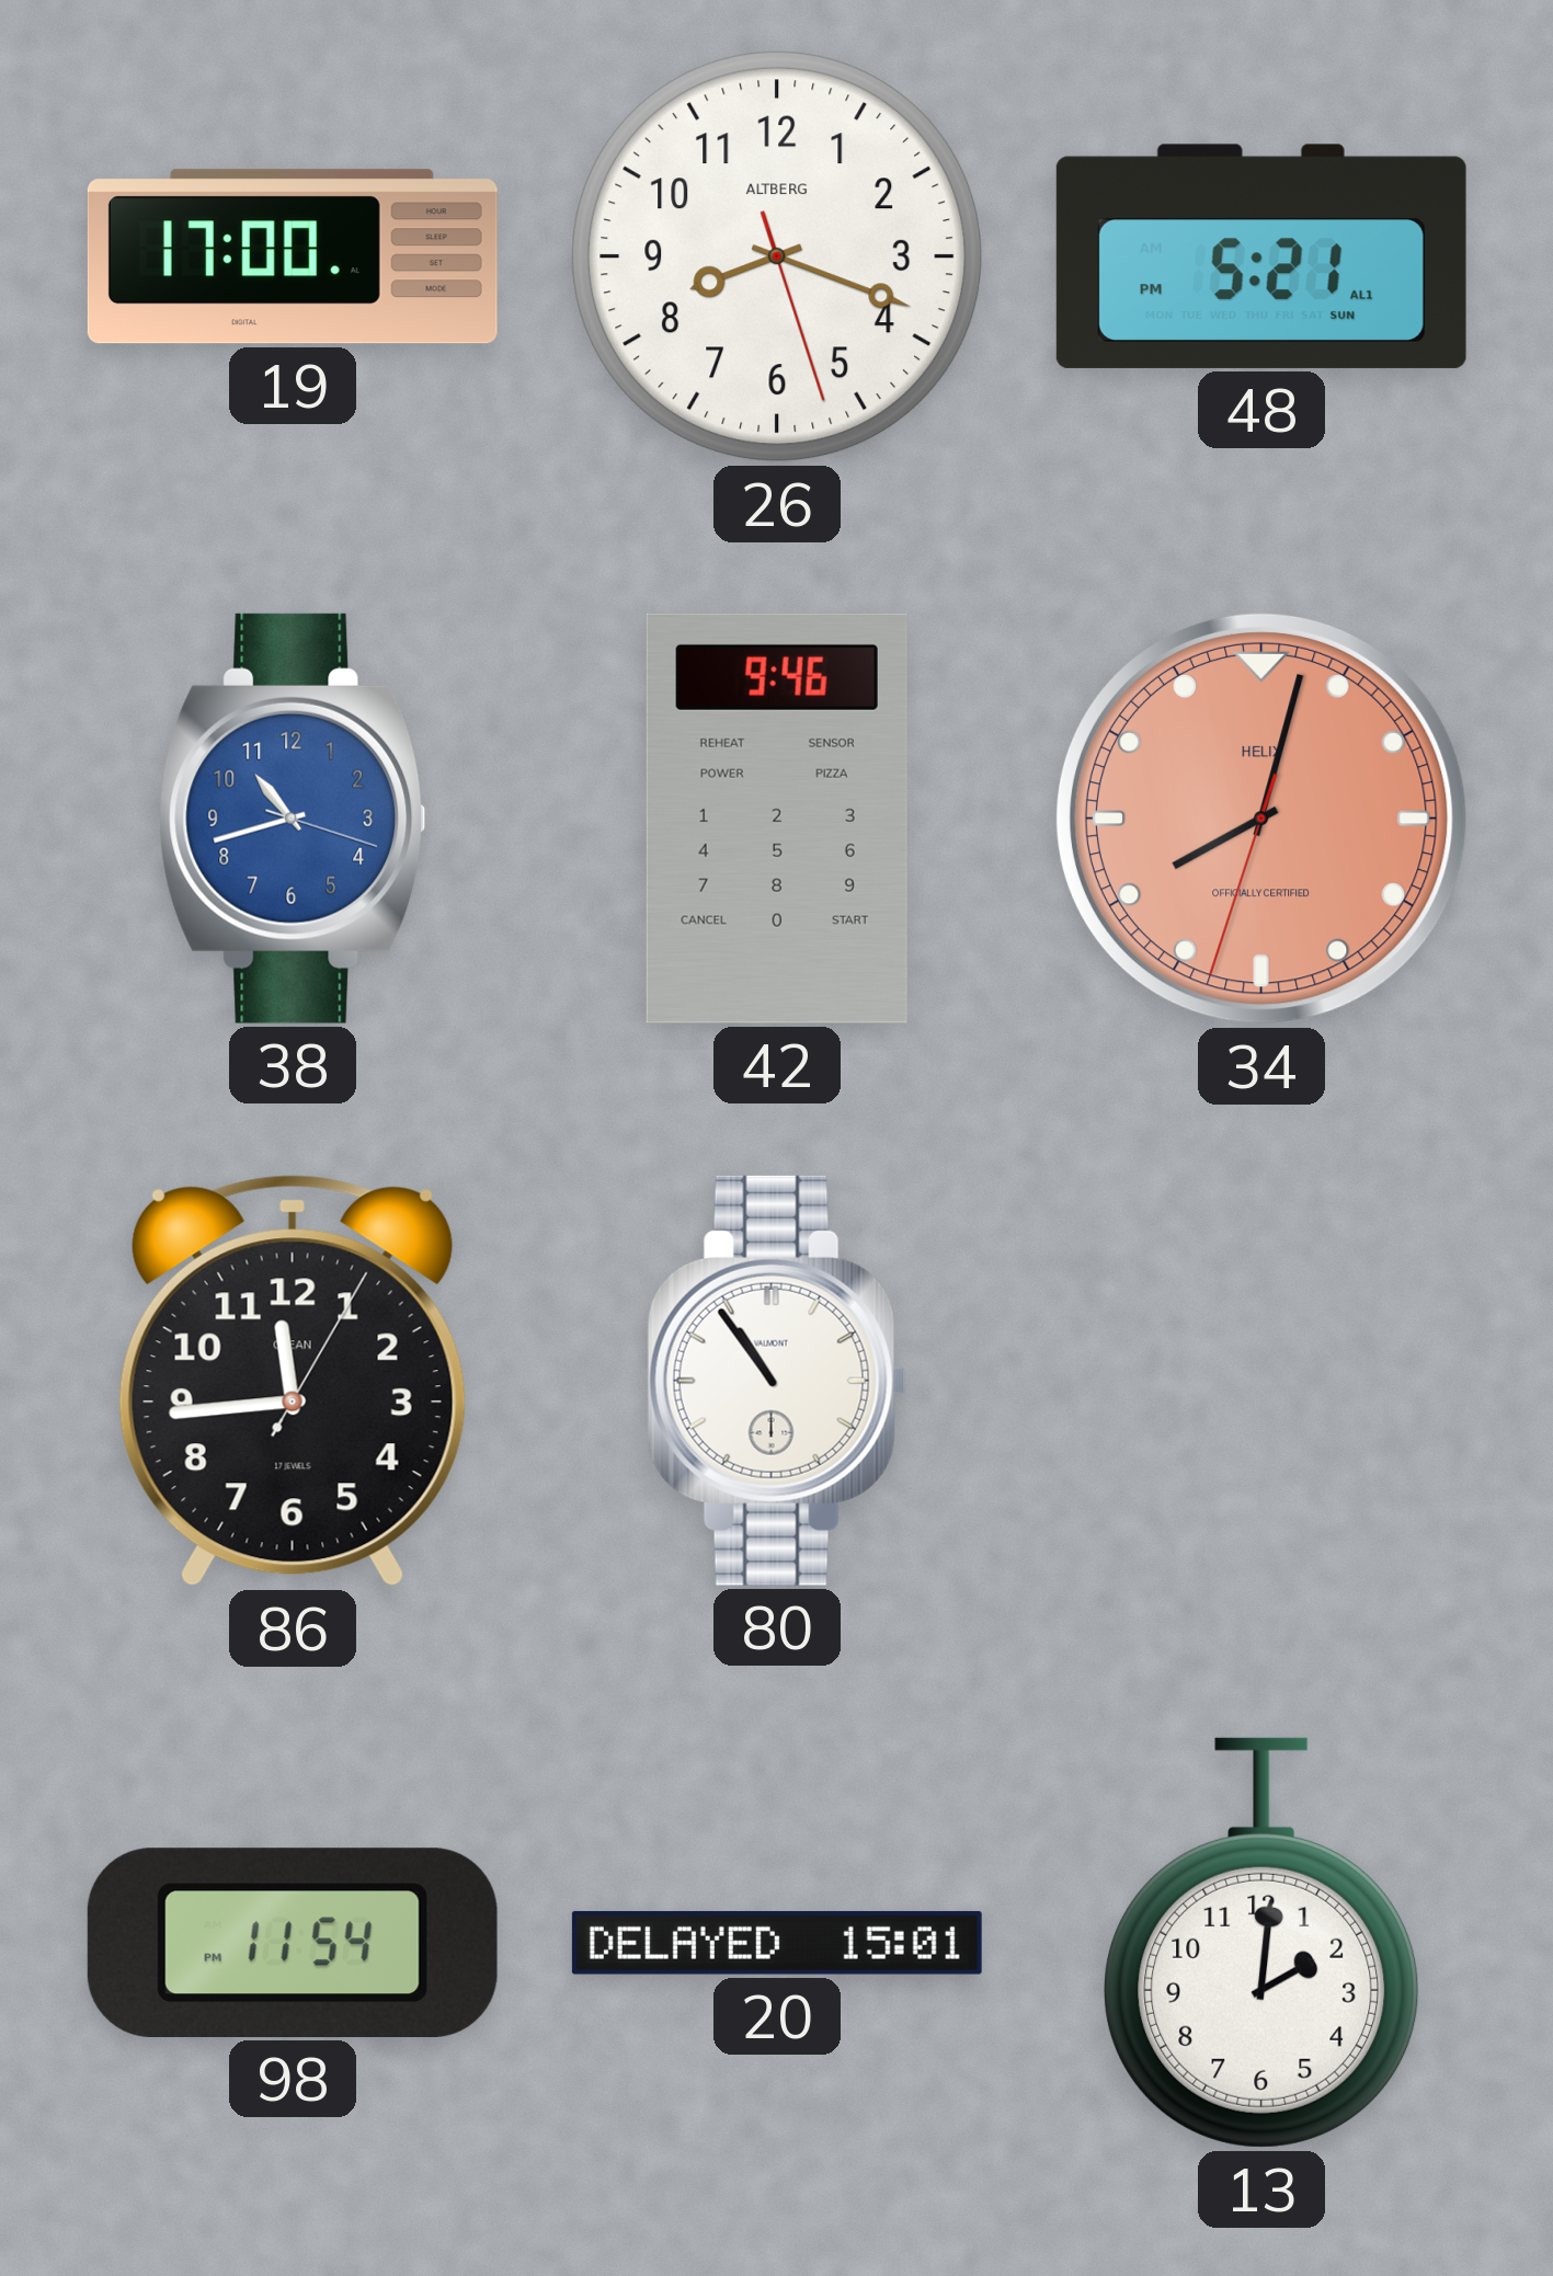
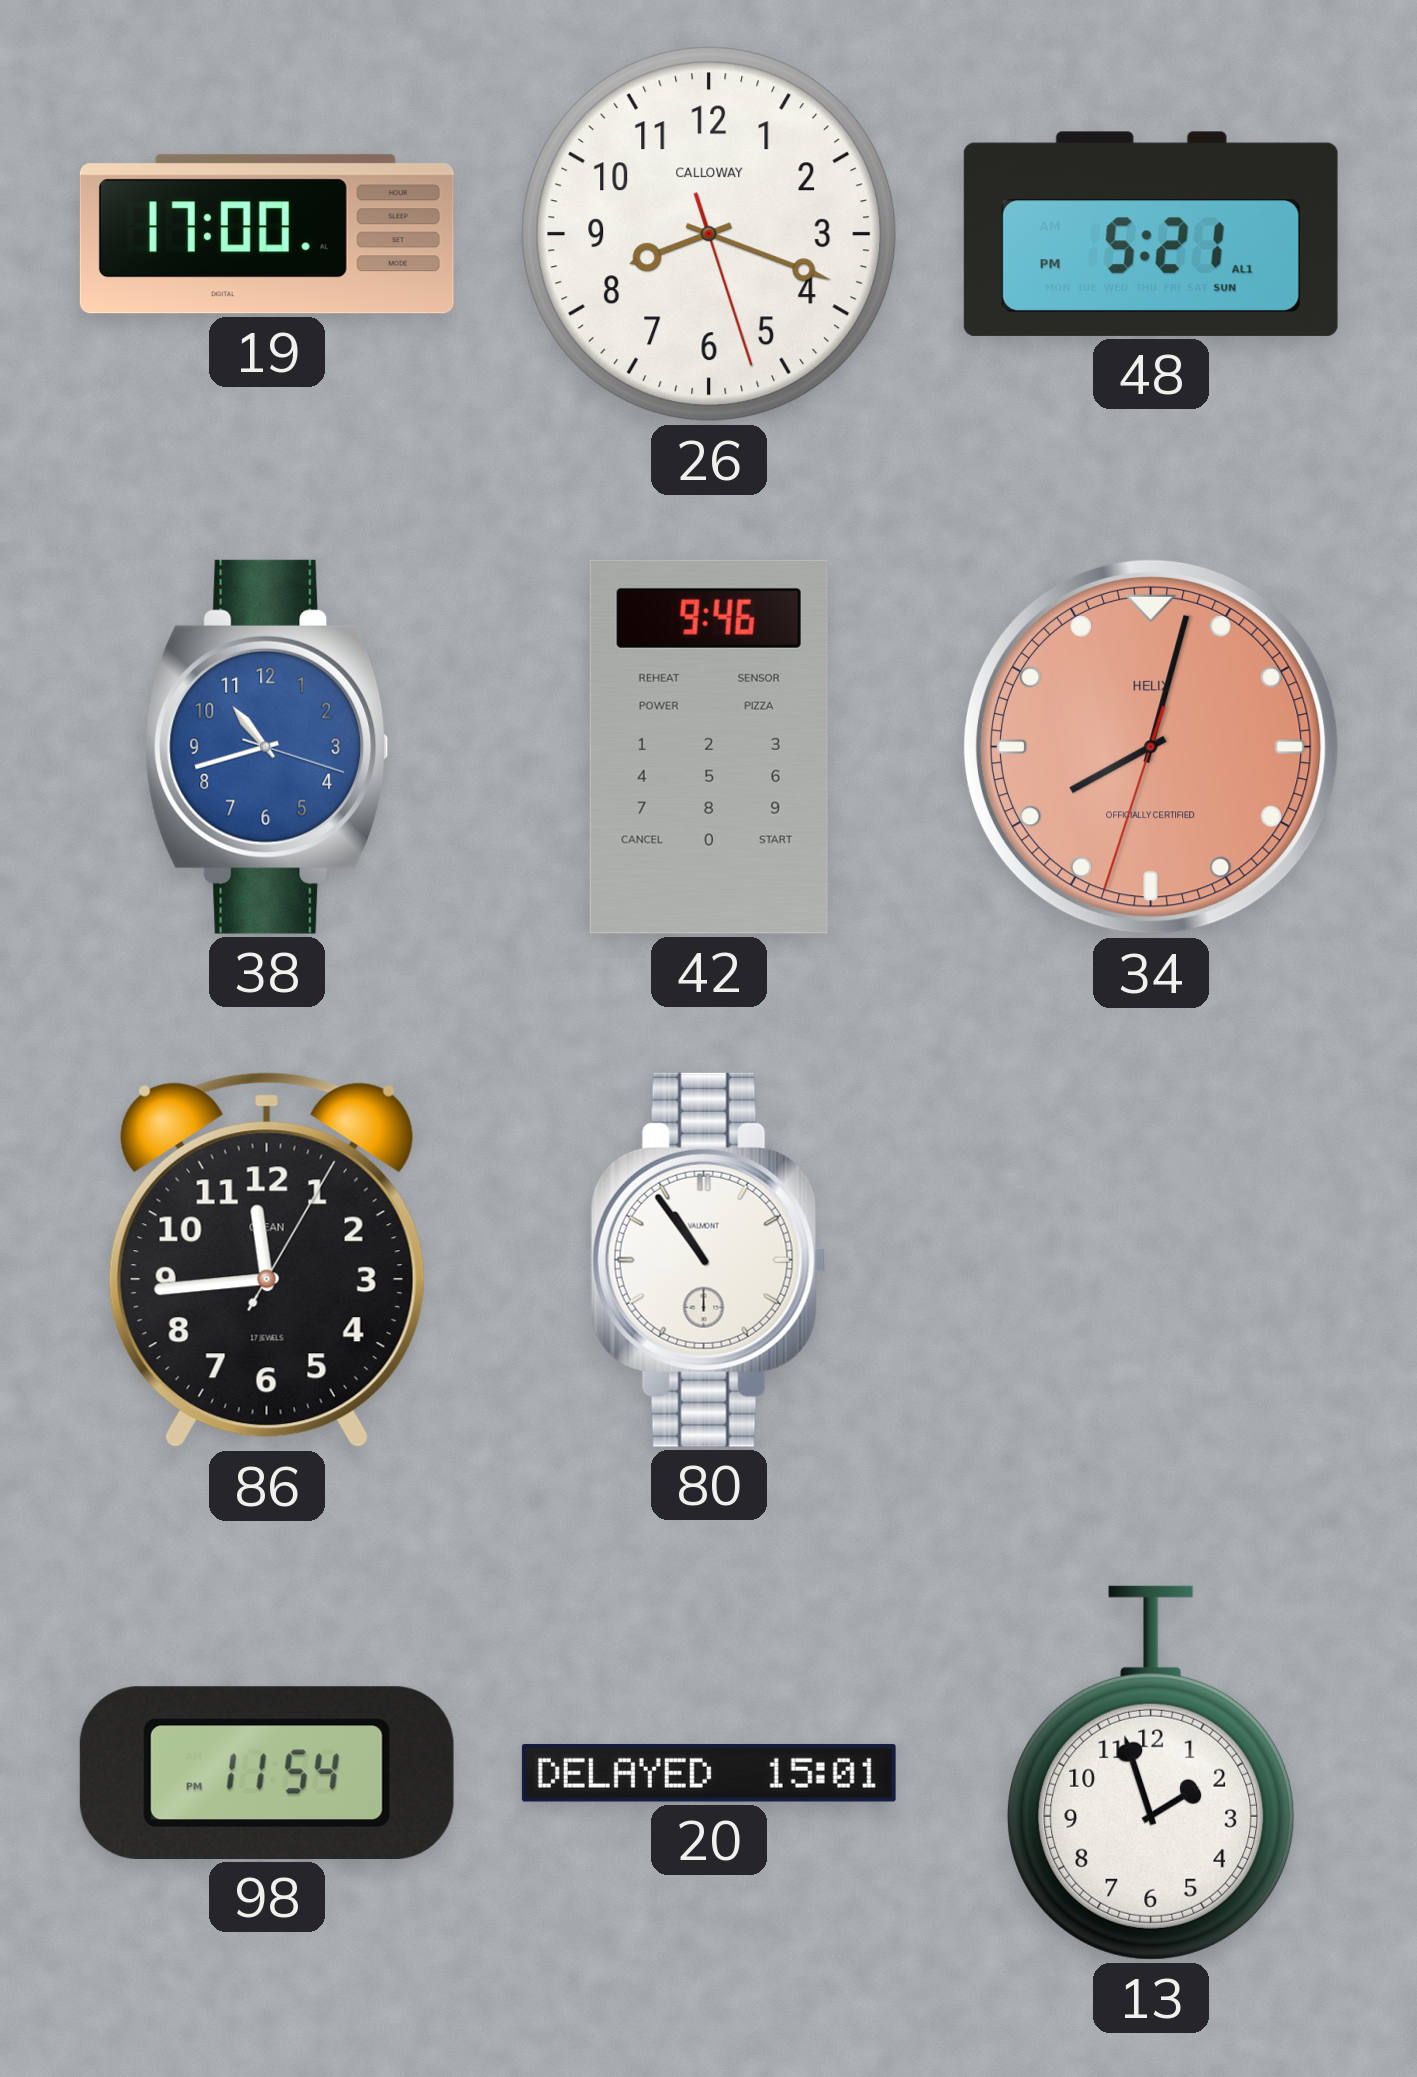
26 brand: ALTBERG -> CALLOWAY
13: 2:01 -> 1:57
